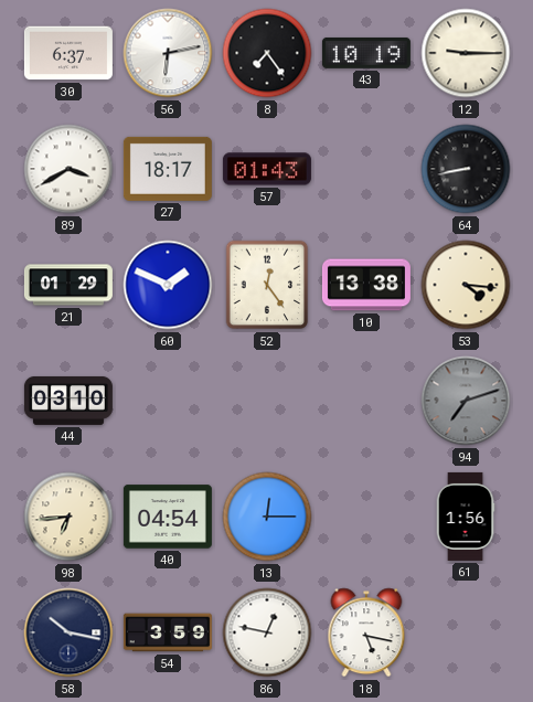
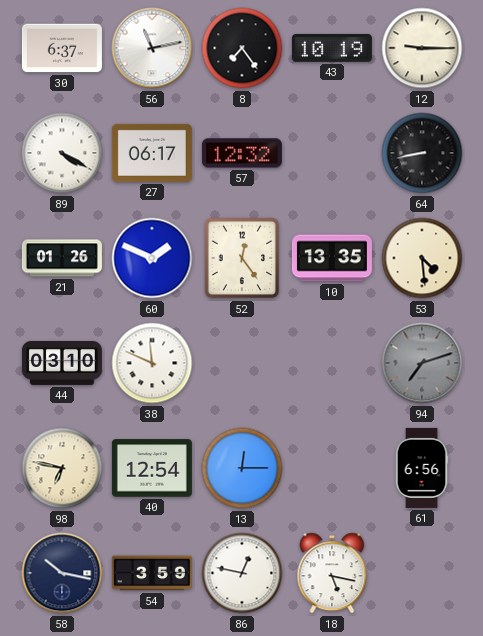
56: 6:13 -> 11:13
89: 3:40 -> 4:20
27: 18:17 -> 06:17
57: 01:43 -> 12:32
21: 01:29 -> 01:26
10: 13:38 -> 13:35
53: 4:16 -> 4:29
38: none -> 11:49
98: 6:44 -> 6:47
40: 04:54 -> 12:54
61: 1:56 -> 6:56
